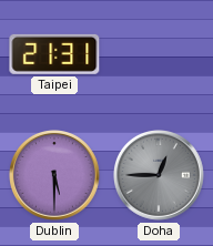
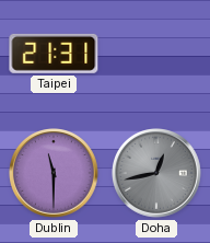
Dublin: 5:30 -> 11:30
Doha: 12:45 -> 12:43
